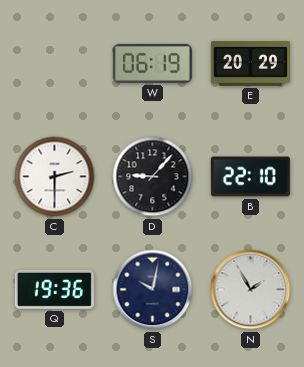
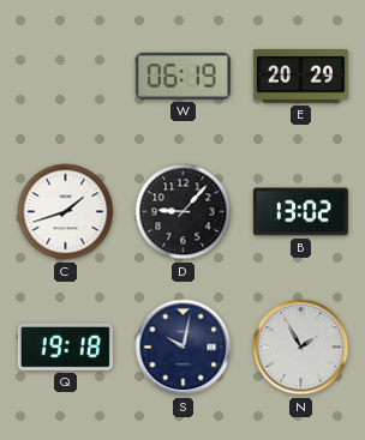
C: 2:30 -> 1:42
B: 22:10 -> 13:02
Q: 19:36 -> 19:18
